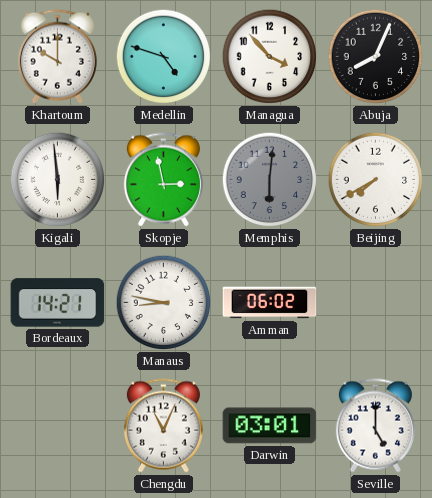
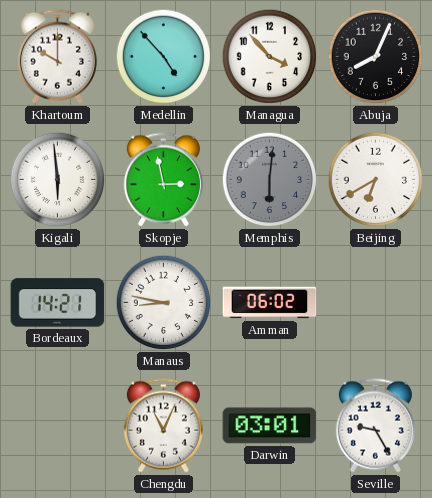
Medellin: 4:48 -> 4:53
Beijing: 7:40 -> 6:40
Seville: 5:00 -> 9:25
